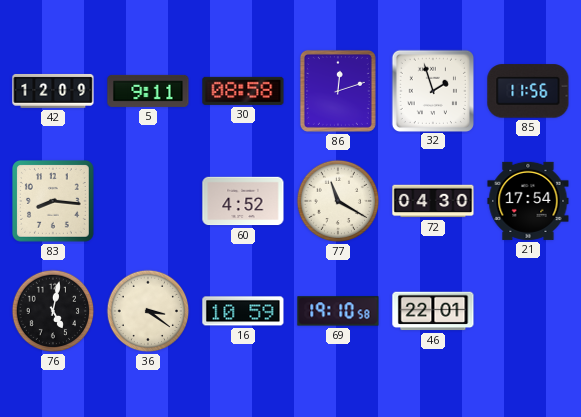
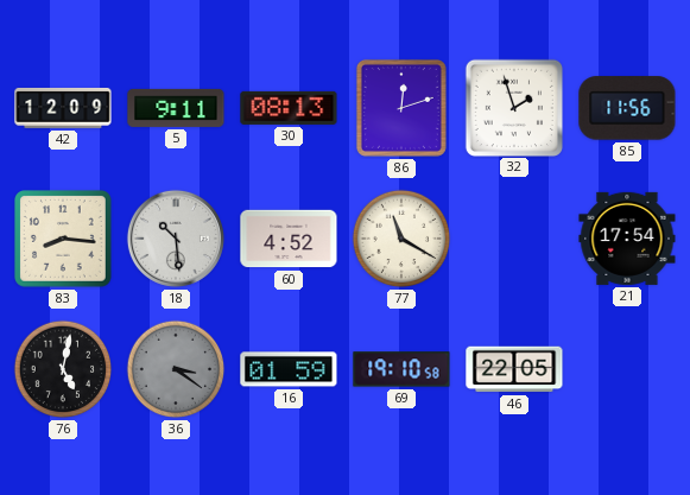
30: 08:58 -> 08:13
18: none -> 10:29
72: 04:30 -> none
36 dial: cream -> grey
16: 10:59 -> 01:59
46: 22:01 -> 22:05
